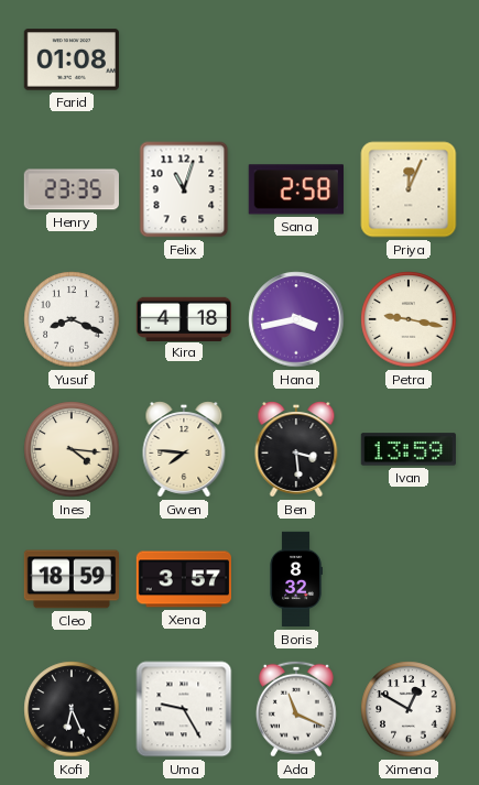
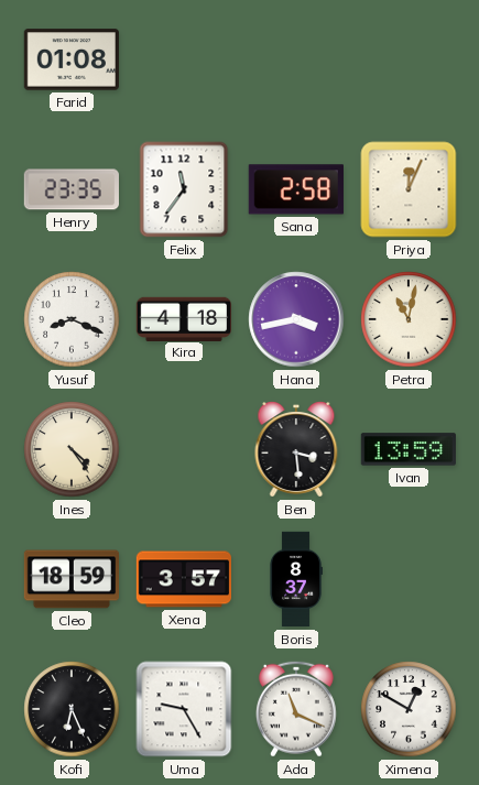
Felix: 11:03 -> 11:36
Petra: 9:17 -> 11:02
Ines: 4:16 -> 4:24
Gwen: 7:46 -> none
Boris: 8:32 -> 8:37
